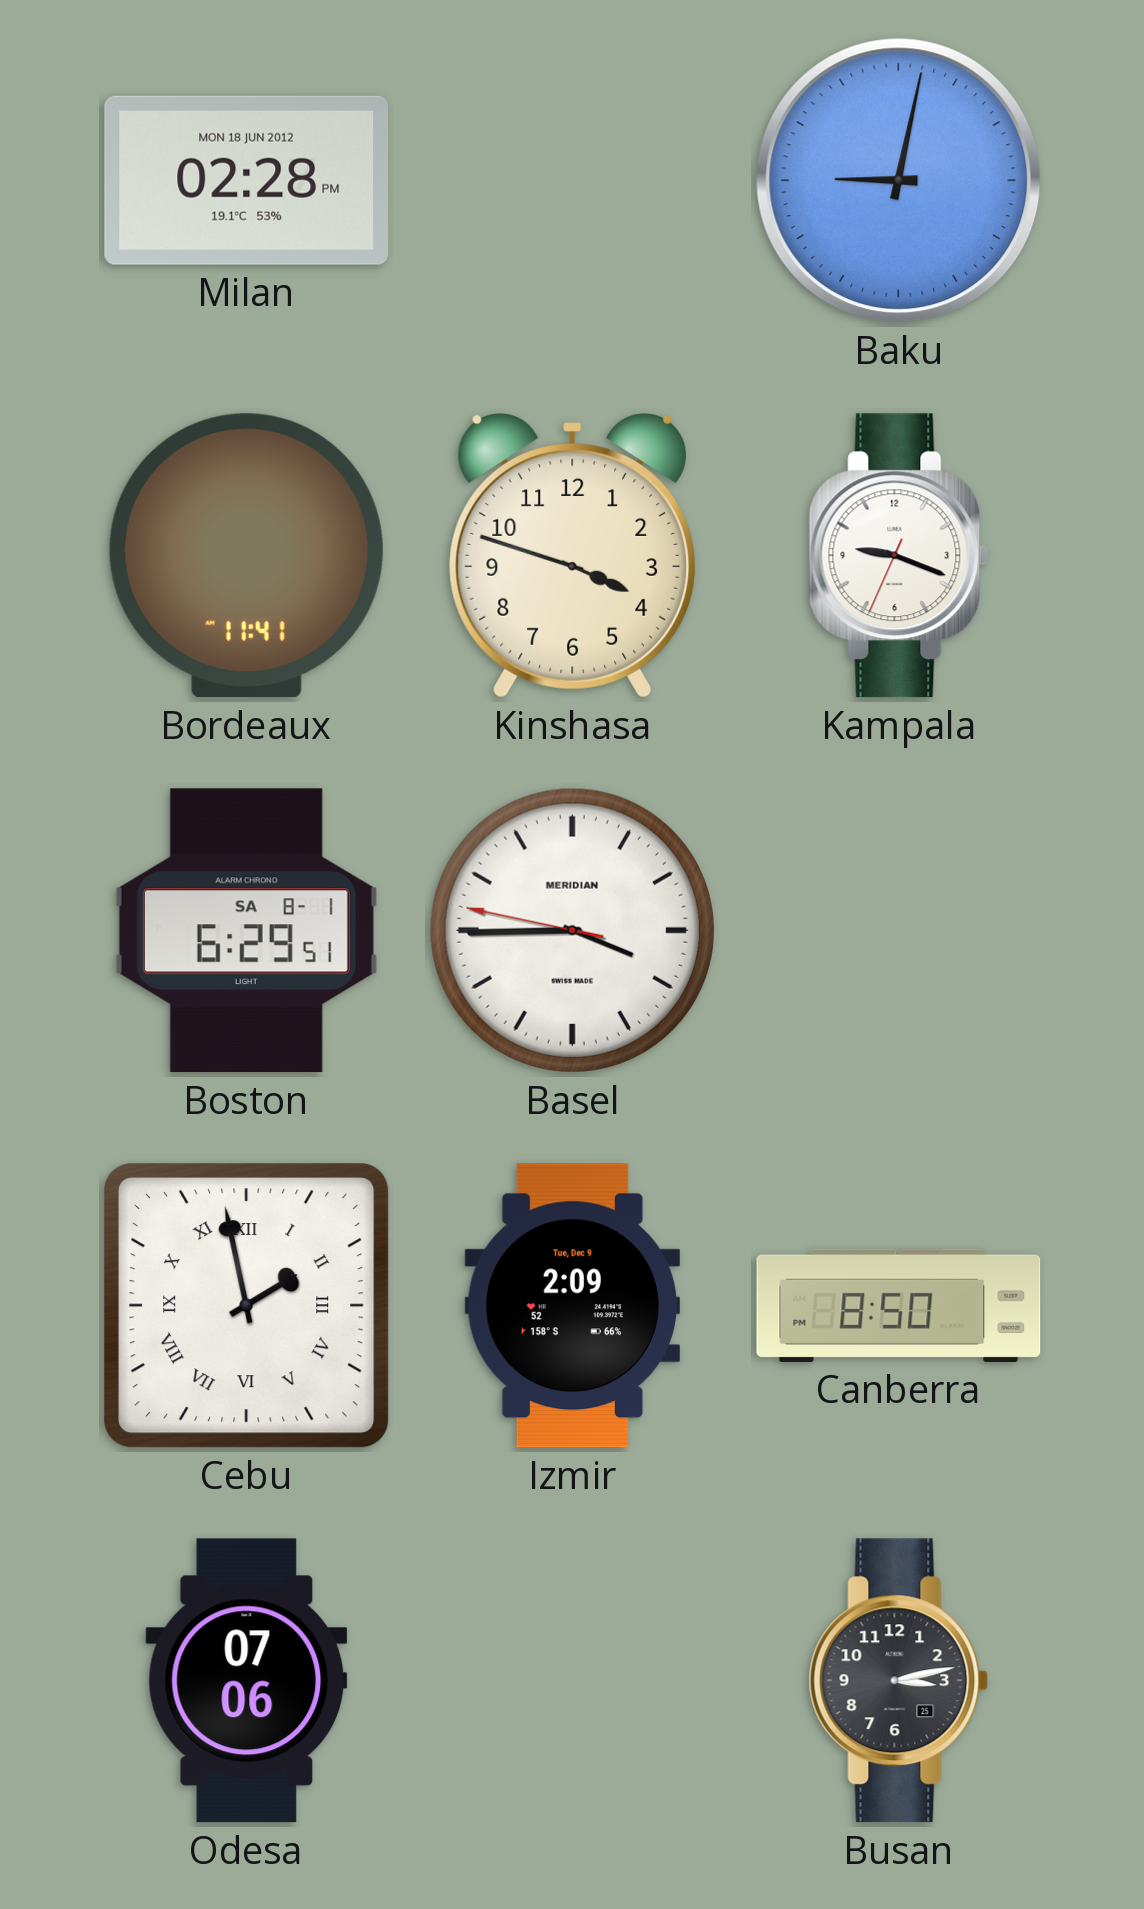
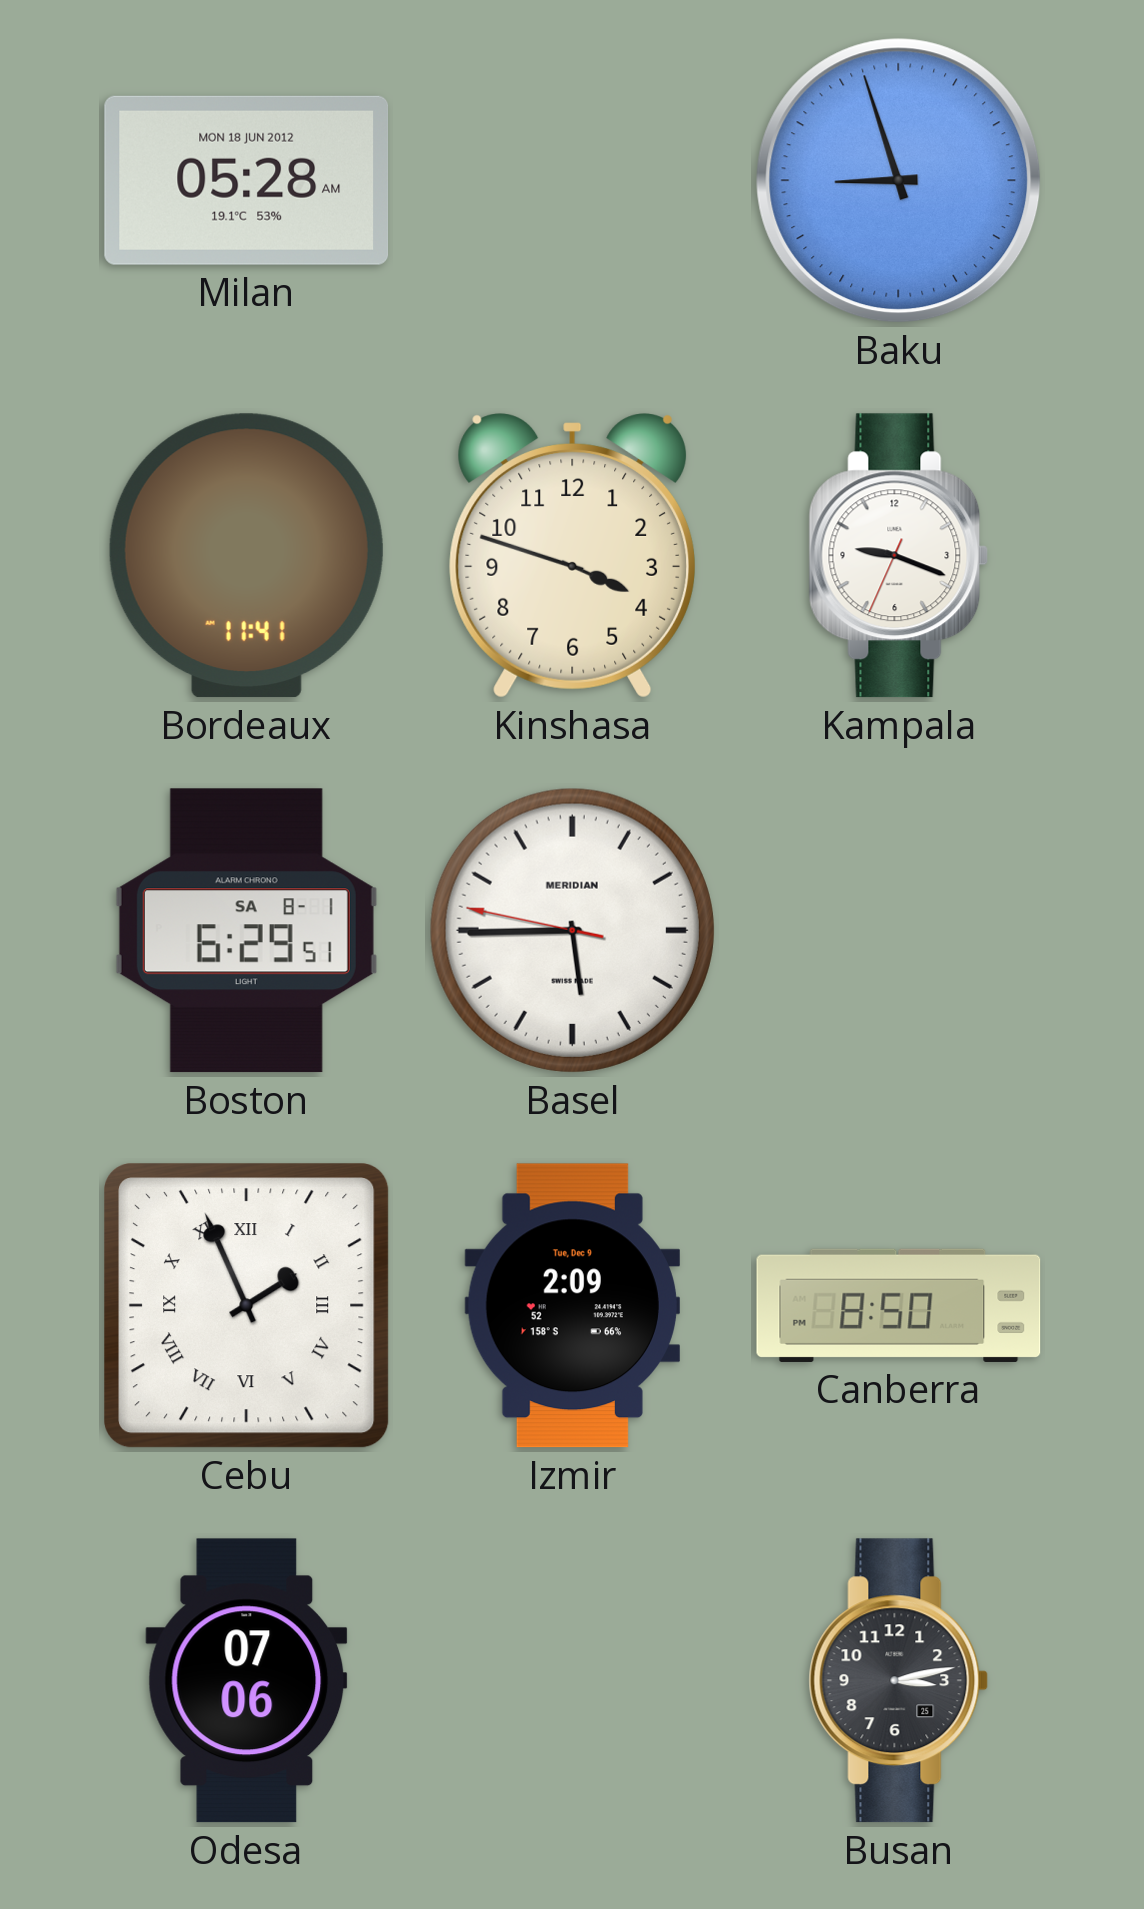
Milan: 02:28 -> 05:28
Baku: 9:02 -> 8:57
Basel: 3:44 -> 5:44
Cebu: 1:58 -> 1:56
